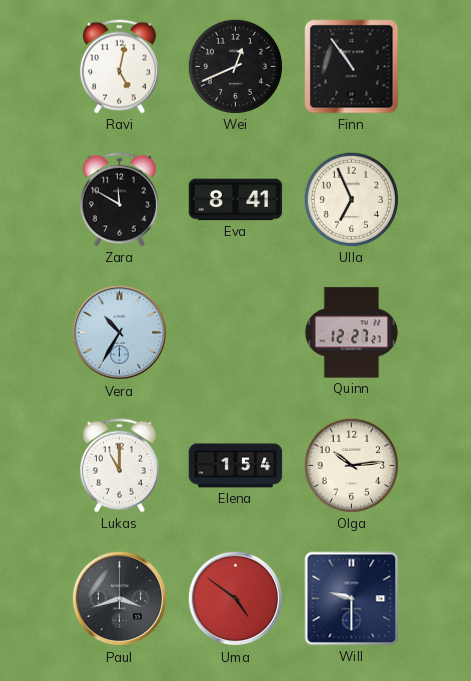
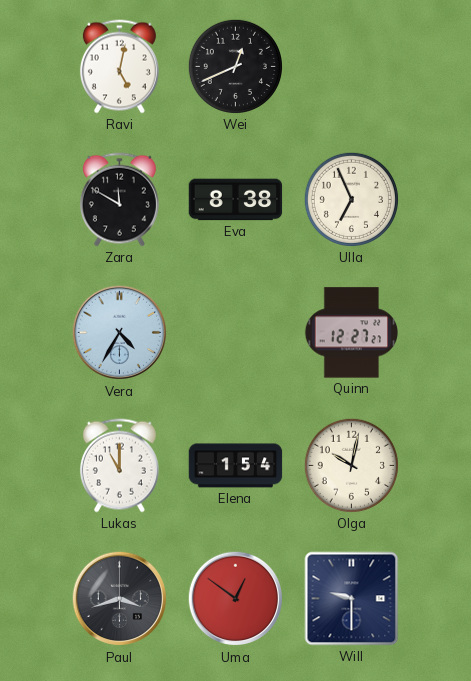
Finn: 10:54 -> none
Eva: 8:41 -> 8:38
Vera: 10:35 -> 4:35
Olga: 10:14 -> 10:02
Uma: 4:51 -> 12:51
